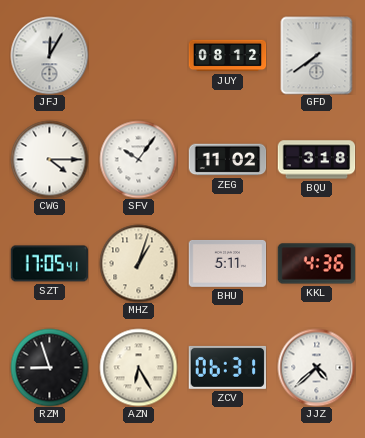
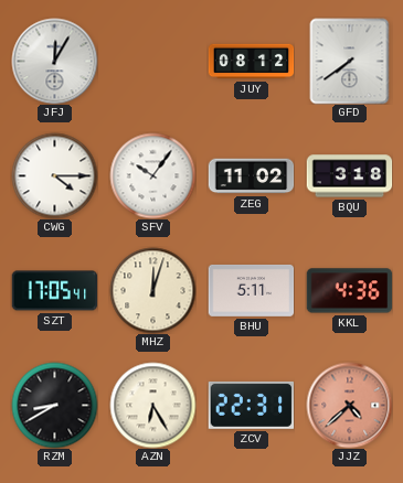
MHZ: 1:03 -> 12:03
RZM: 8:57 -> 8:40
ZCV: 06:31 -> 22:31
JJZ dial: white -> salmon
